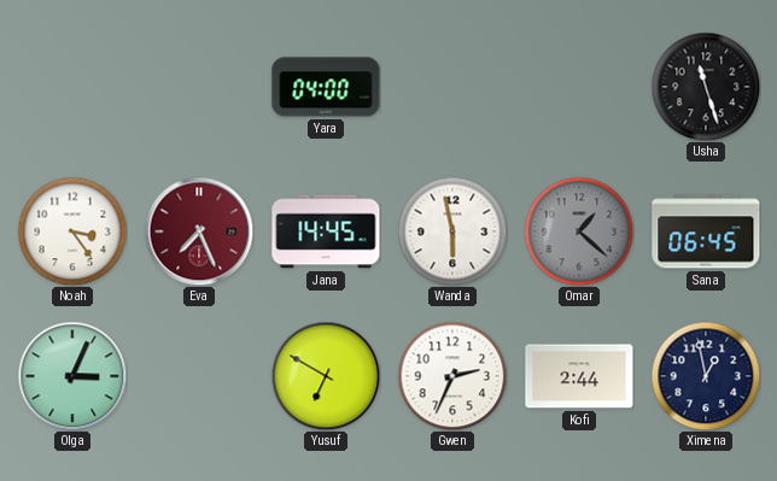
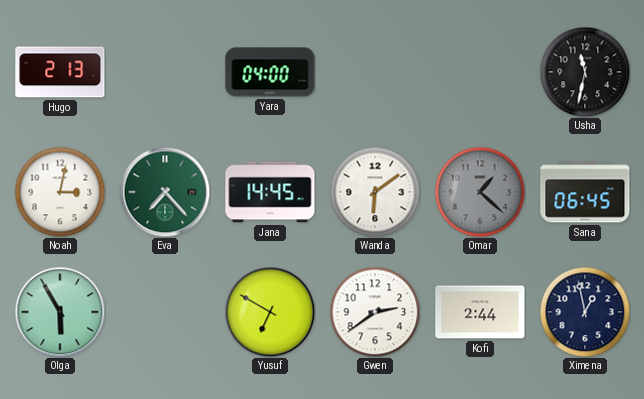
Hugo: none -> 2:13
Usha: 11:27 -> 11:32
Noah: 3:24 -> 3:02
Eva: 7:26 -> 7:23
Eva dial: burgundy -> green
Wanda: 5:58 -> 6:09
Olga: 3:04 -> 5:55
Gwen: 2:34 -> 2:39
